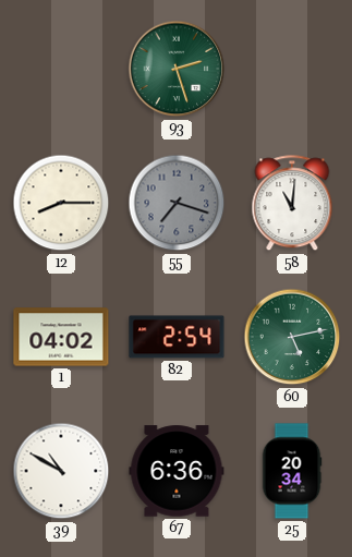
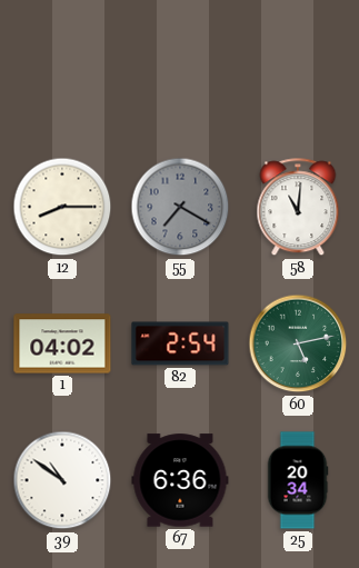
93: 2:27 -> none
55: 7:18 -> 7:20
39: 10:50 -> 10:51
